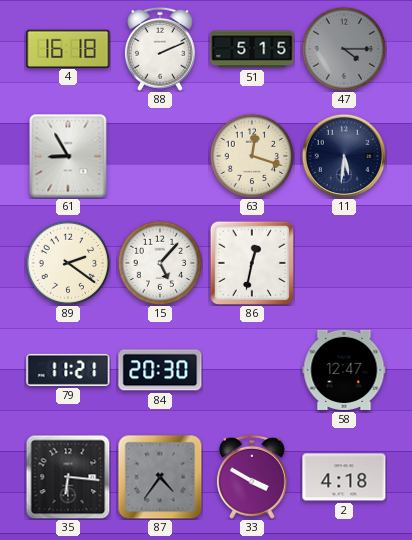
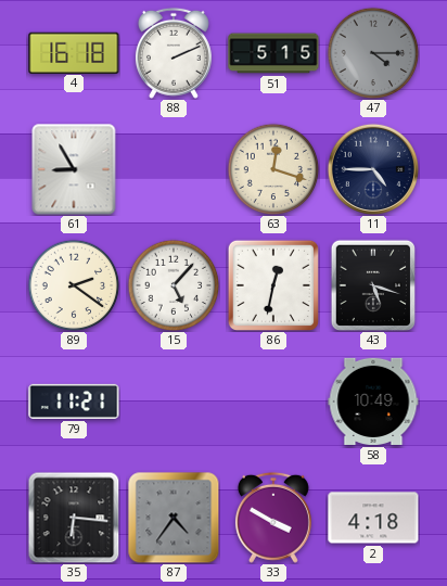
11: 5:31 -> 4:45
43: none -> 5:18
84: 20:30 -> none
58: 12:47 -> 10:49
